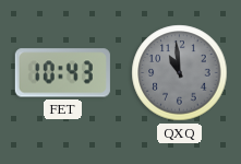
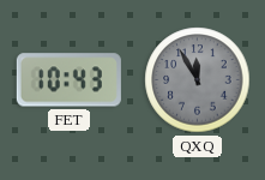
QXQ: 10:59 -> 11:55
